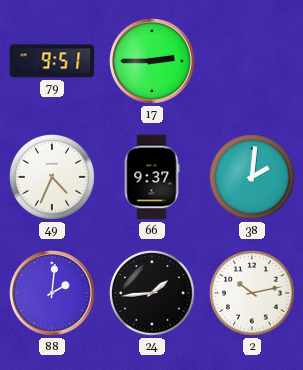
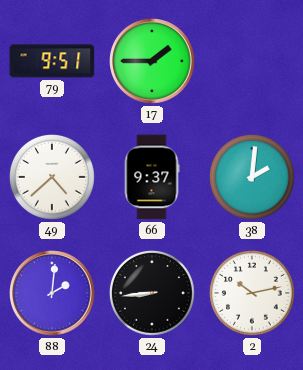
17: 2:45 -> 1:45
49: 4:34 -> 4:38
24: 1:44 -> 8:44
